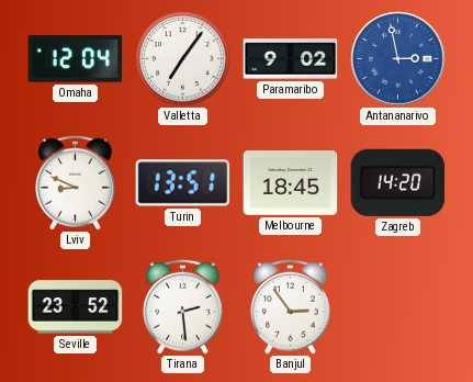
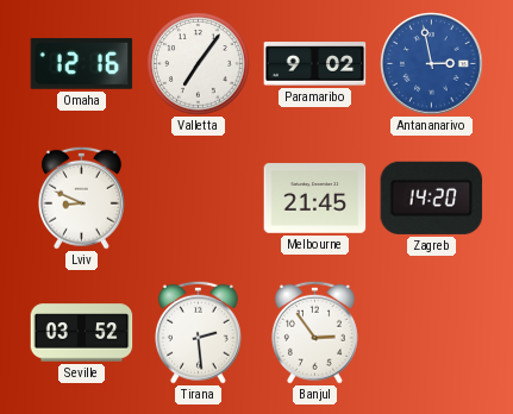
Omaha: 12:04 -> 12:16
Turin: 13:51 -> none
Melbourne: 18:45 -> 21:45
Seville: 23:52 -> 03:52
